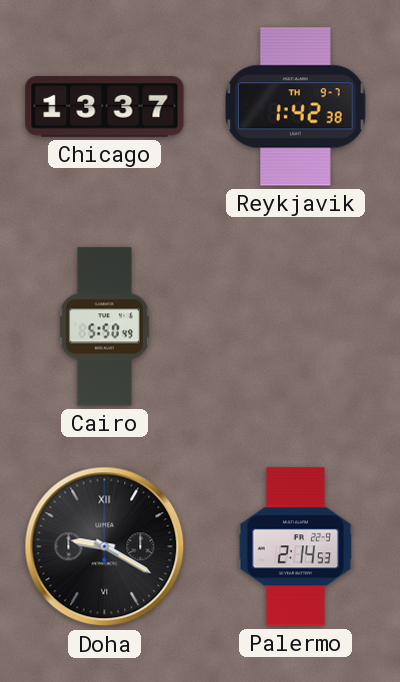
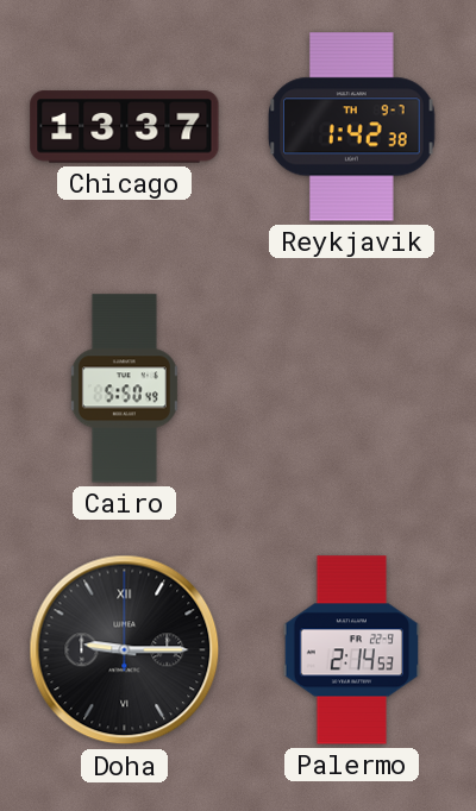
Doha: 9:20 -> 9:15
